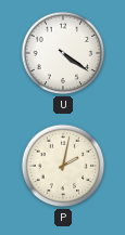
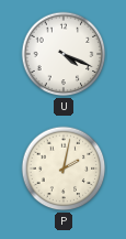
U: 4:21 -> 4:19
